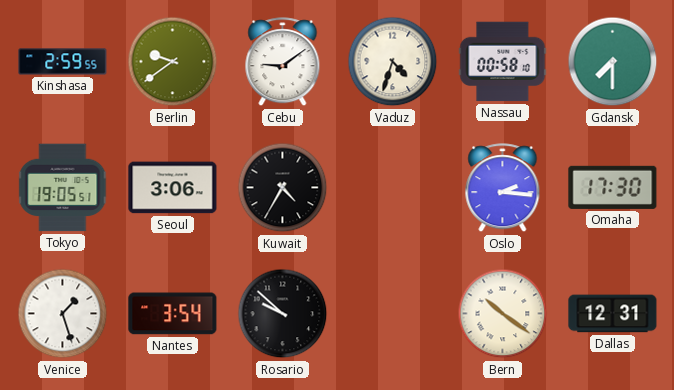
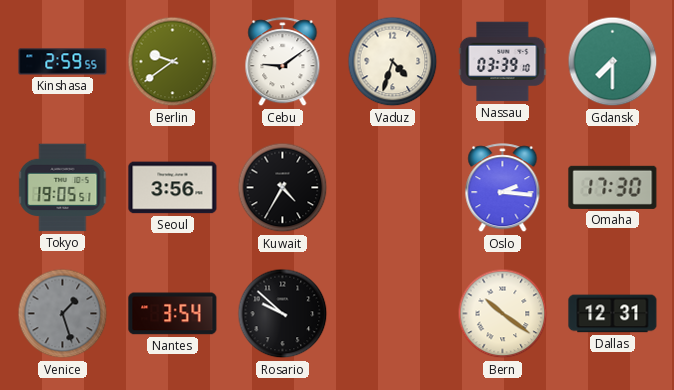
Nassau: 00:58 -> 03:39
Seoul: 3:06 -> 3:56
Venice dial: white -> grey
